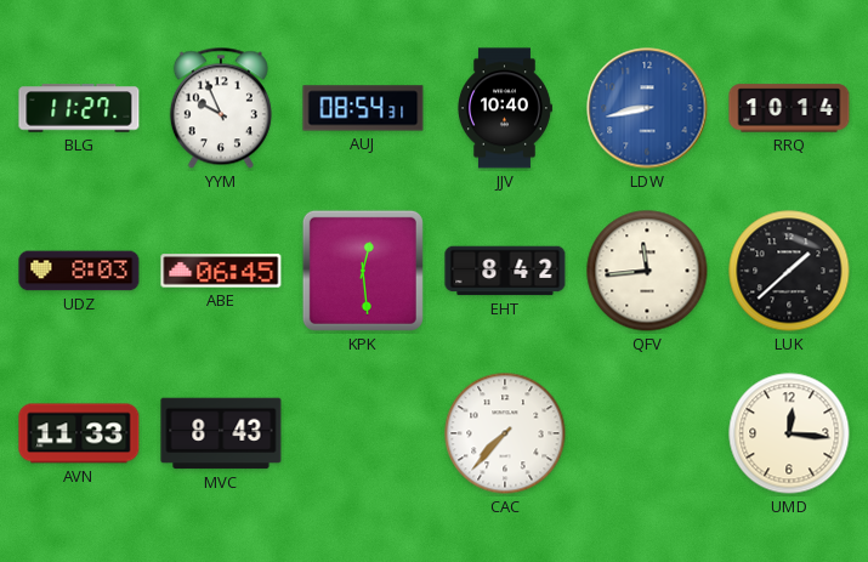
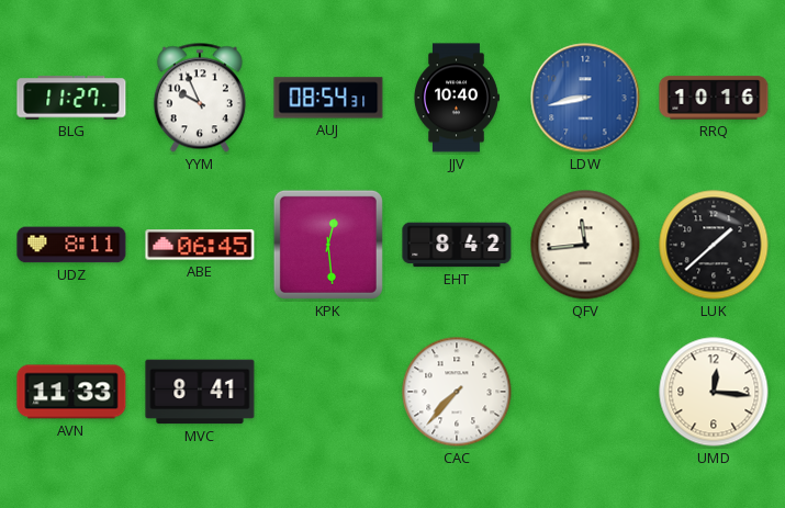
RRQ: 10:14 -> 10:16
UDZ: 8:03 -> 8:11
MVC: 8:43 -> 8:41
